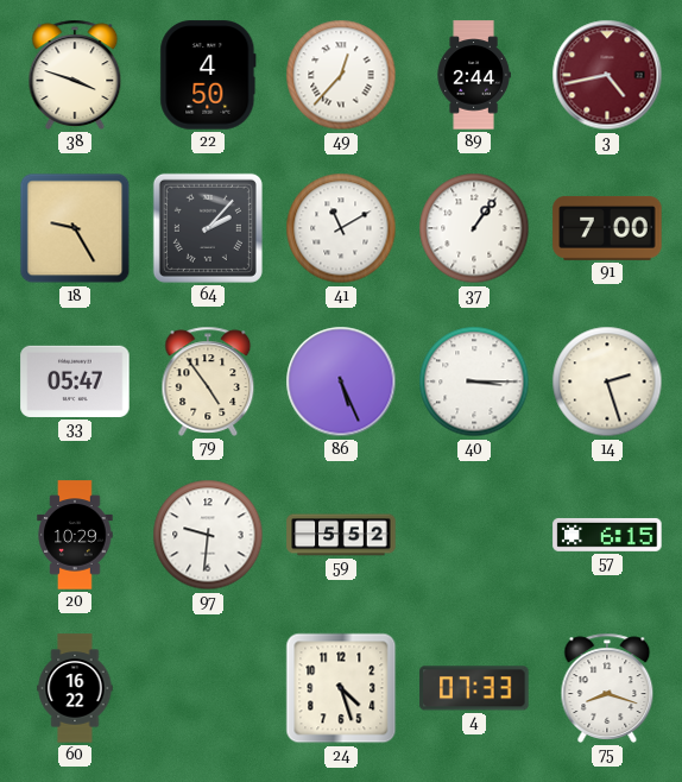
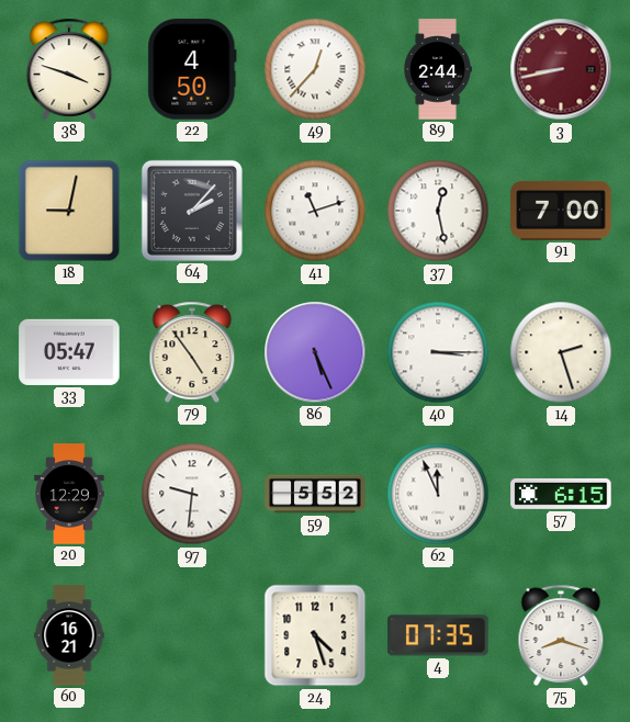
3: 4:43 -> 8:43
18: 9:25 -> 9:02
41: 11:10 -> 11:12
37: 1:06 -> 12:28
20: 10:29 -> 12:29
62: none -> 11:56
60: 16:22 -> 16:21
4: 07:33 -> 07:35
